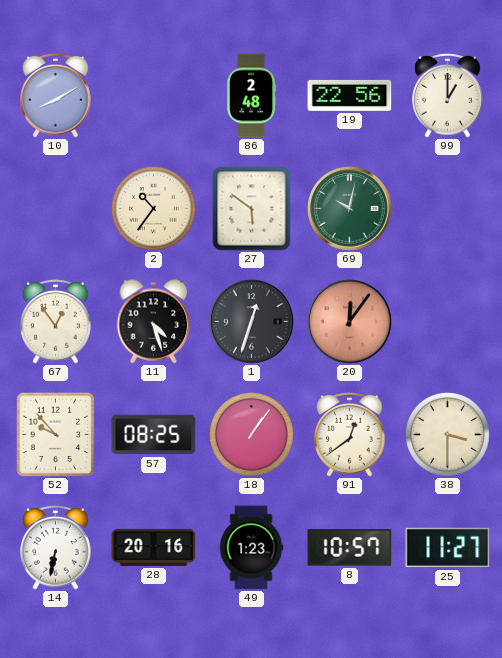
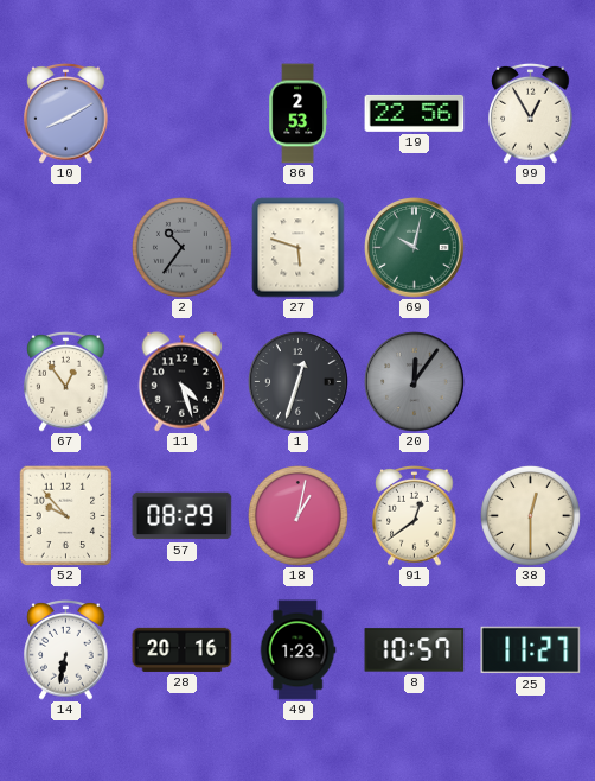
86: 2:48 -> 2:53
99: 1:00 -> 12:55
2 dial: cream -> grey
27: 5:51 -> 5:48
20 dial: salmon -> grey
57: 08:25 -> 08:29
18: 1:06 -> 1:02
38: 3:30 -> 12:30
